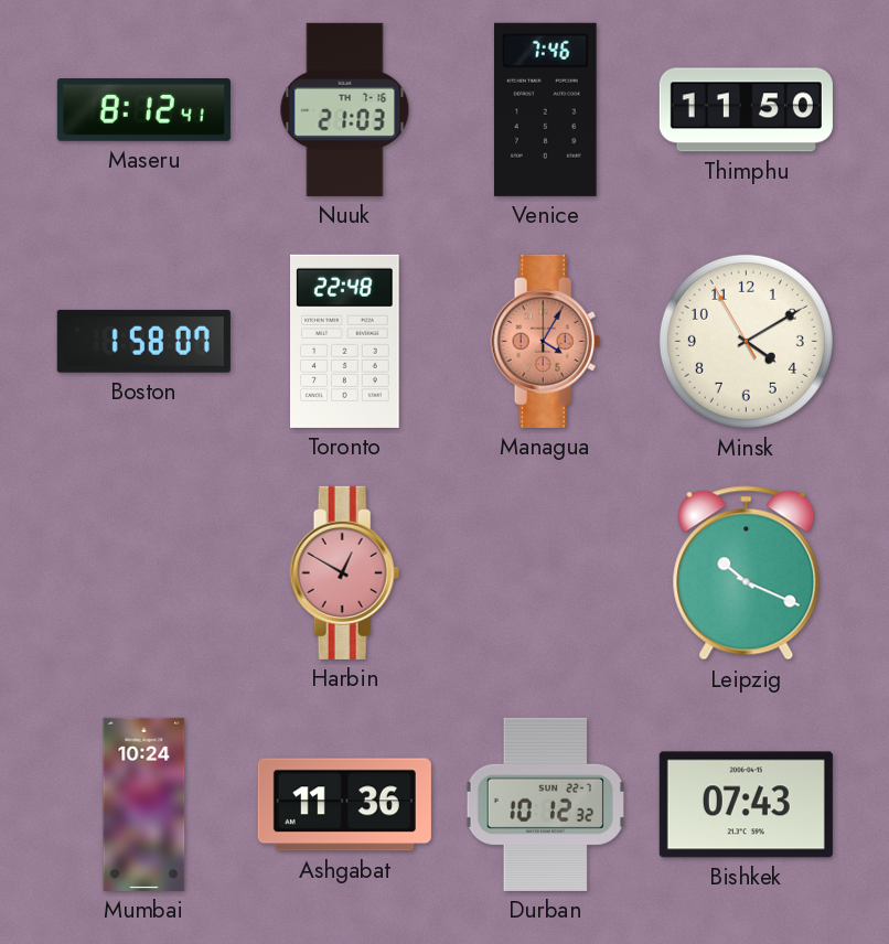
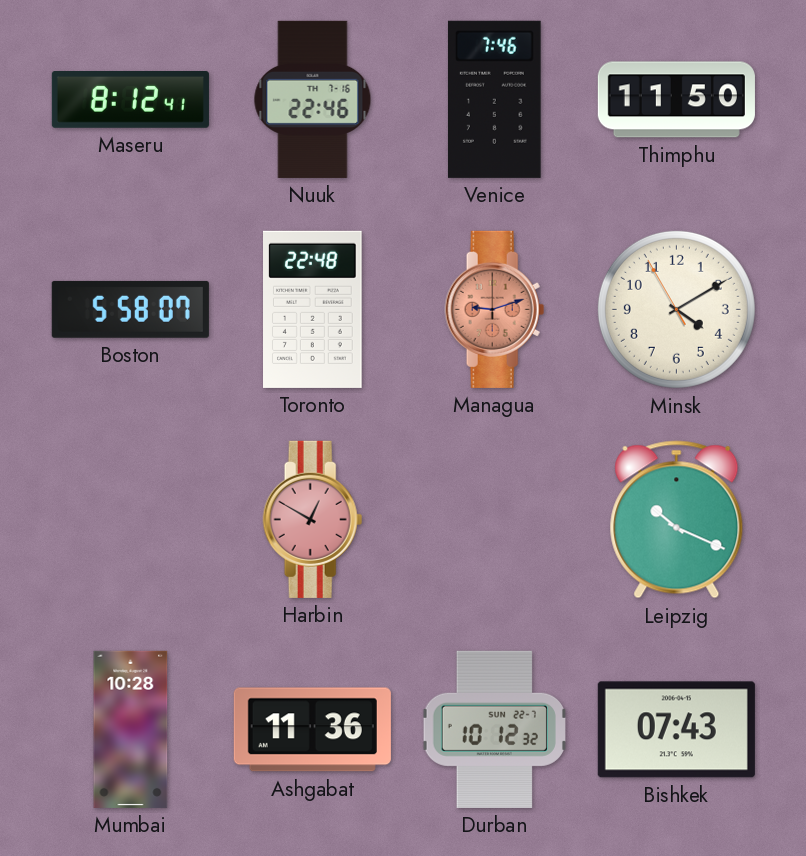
Nuuk: 21:03 -> 22:46
Boston: 1:58 -> 5:58
Managua: 4:05 -> 9:12
Mumbai: 10:24 -> 10:28
